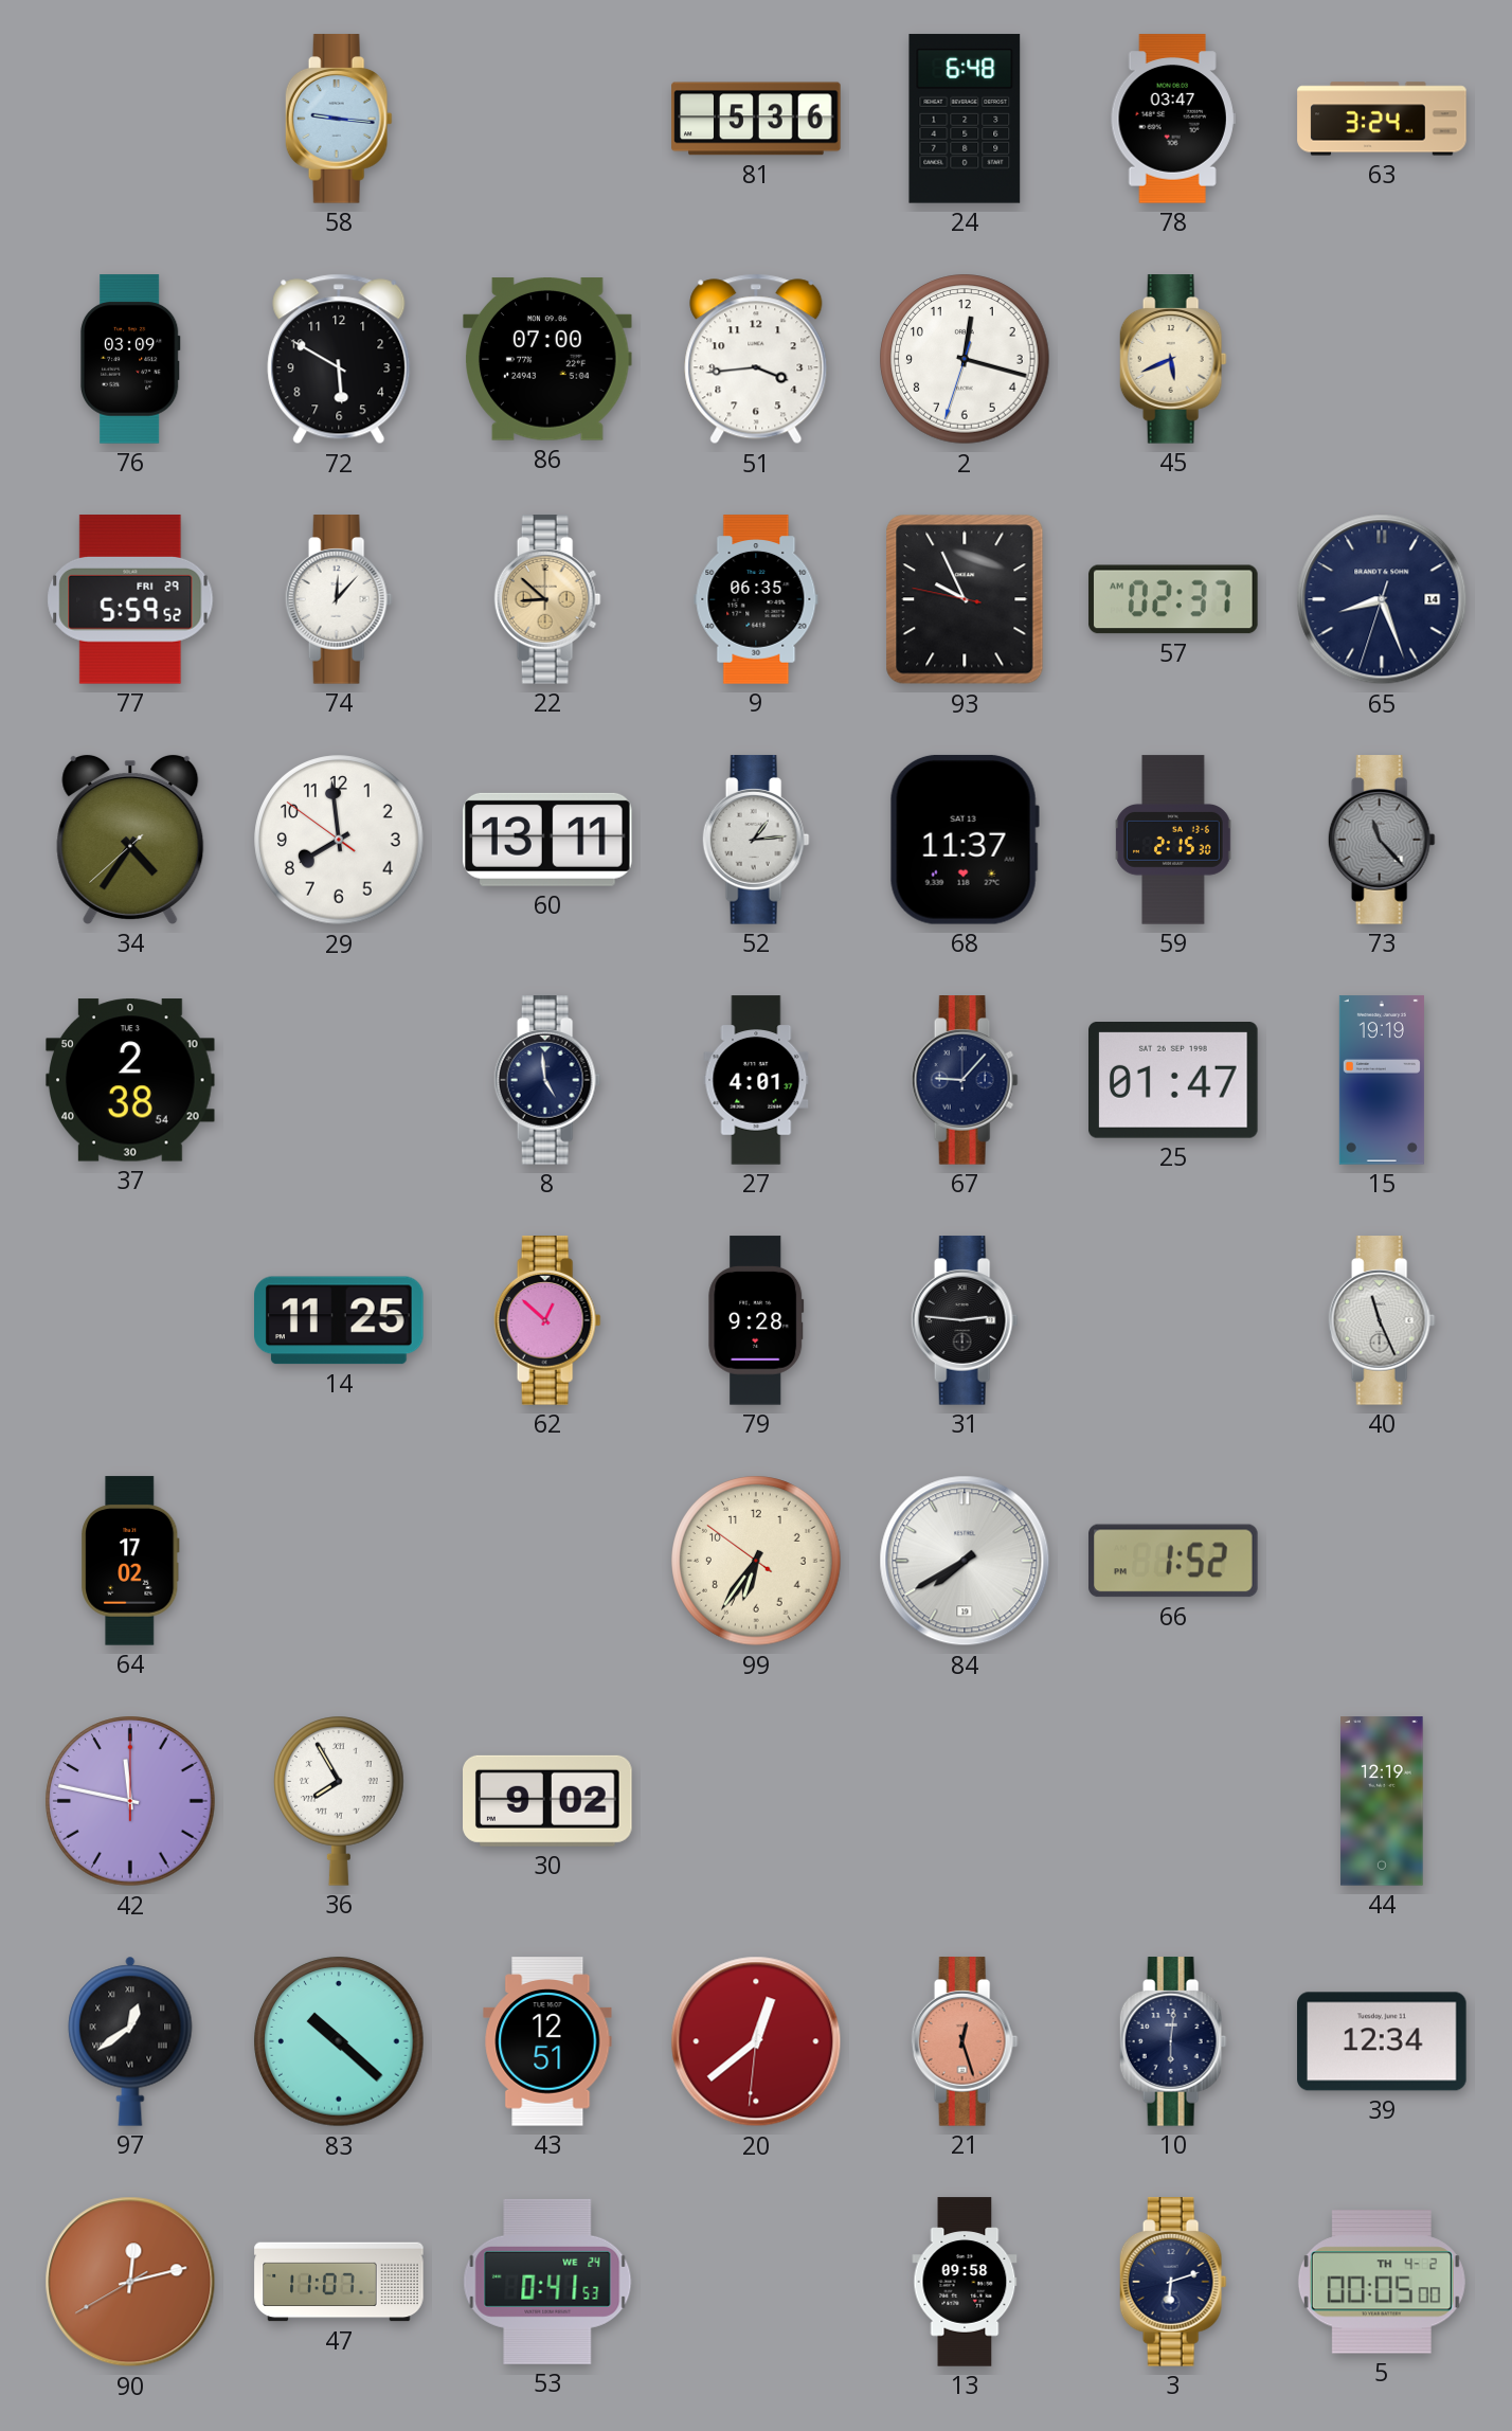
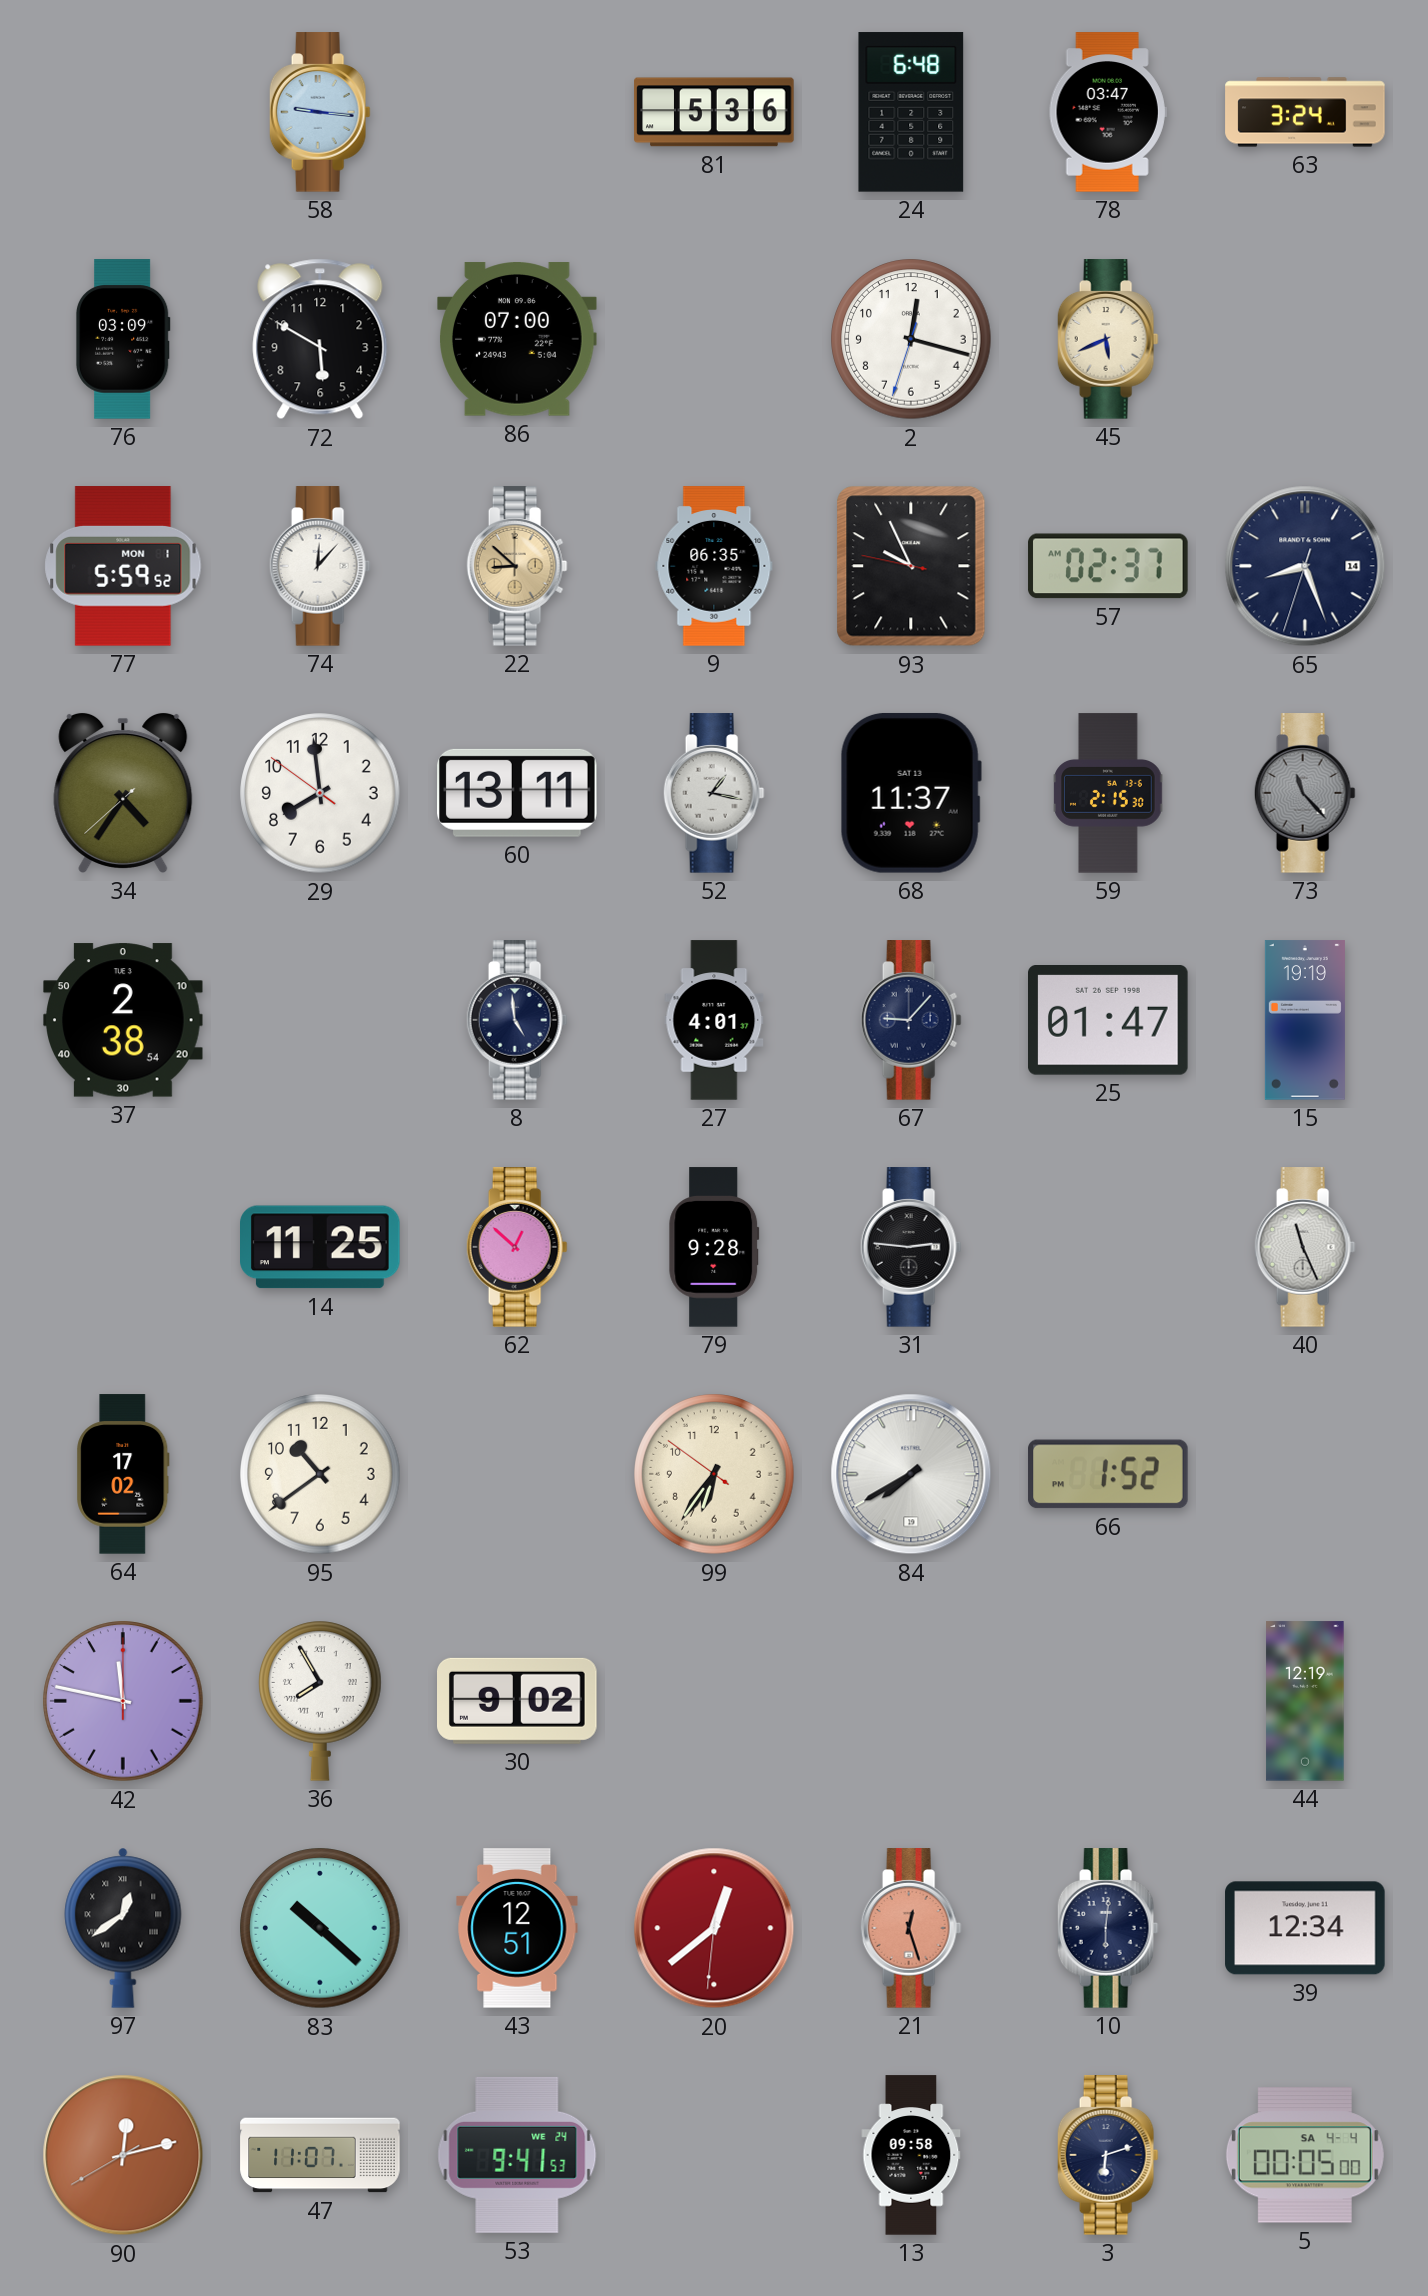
51: 3:44 -> none
77 date: FRI 29 -> MON 1
52: 1:14 -> 1:17
95: none -> 10:39
53: 0:41 -> 9:41
5 date: TH 4-2 -> SA 4-4
